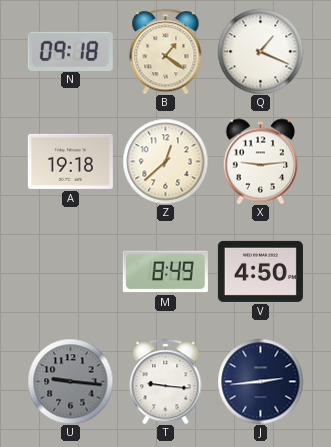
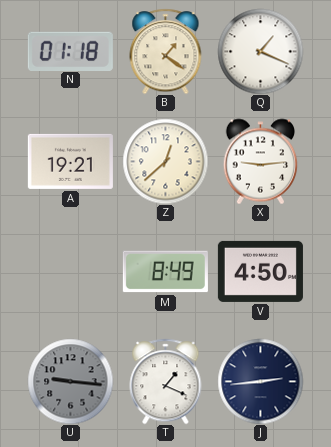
N: 09:18 -> 01:18
A: 19:18 -> 19:21
T: 9:16 -> 1:19
